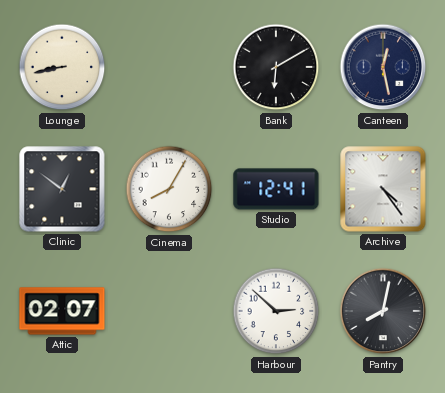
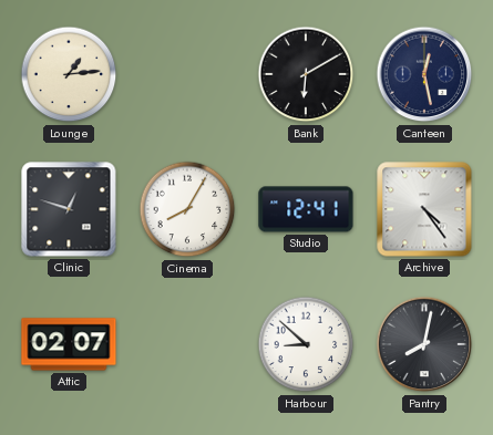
Lounge: 8:43 -> 1:14
Clinic: 12:51 -> 12:48
Harbour: 2:52 -> 8:52
